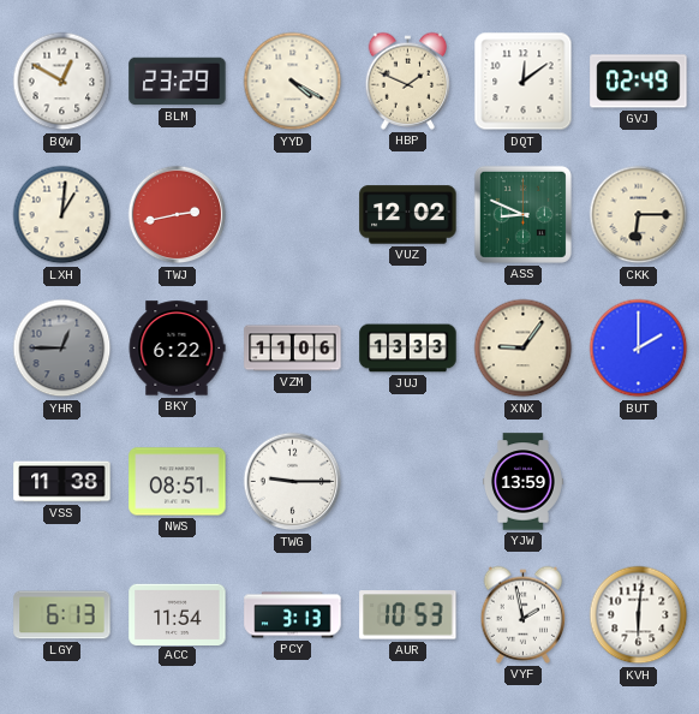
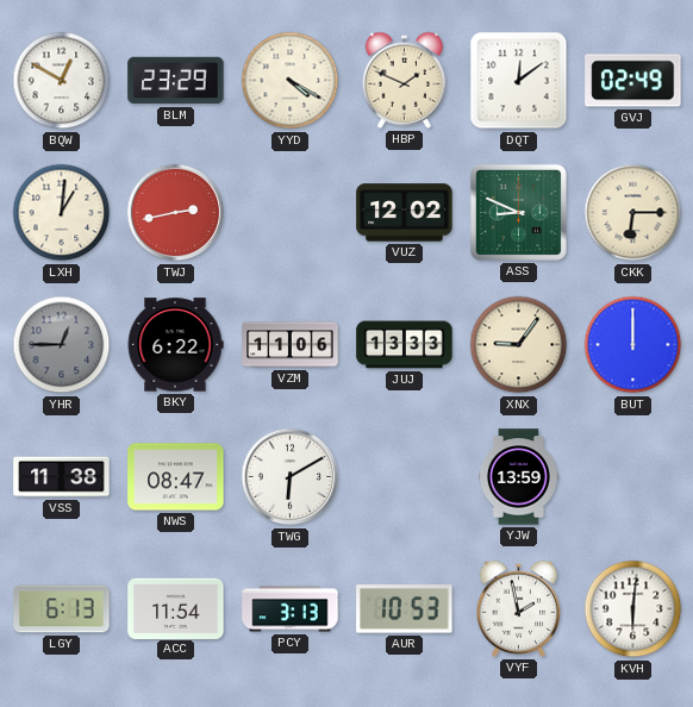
BUT: 2:00 -> 12:00
NWS: 08:51 -> 08:47
TWG: 9:15 -> 6:10
